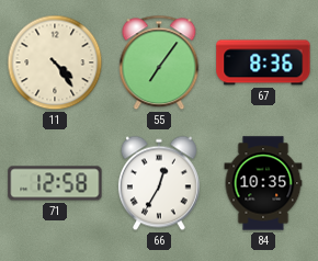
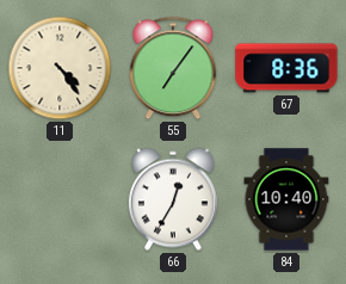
71: 12:58 -> none
84: 10:35 -> 10:40
